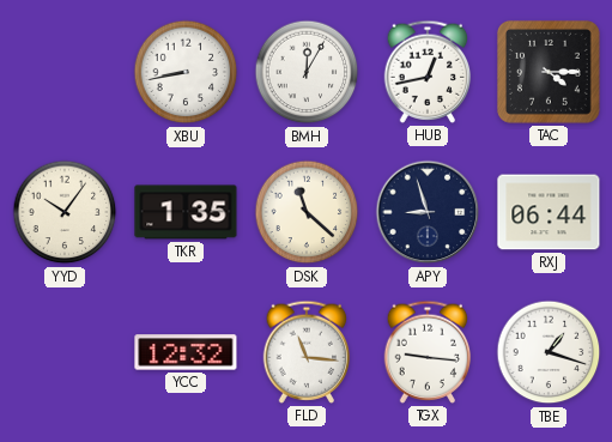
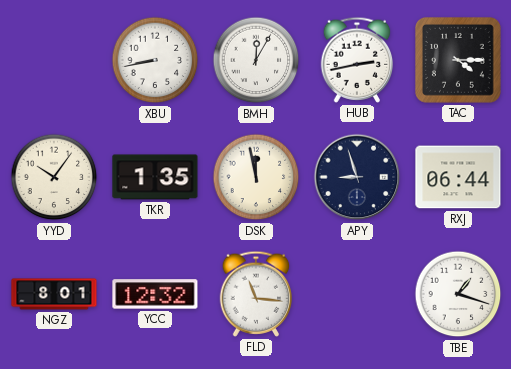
HUB: 12:43 -> 2:43
DSK: 11:22 -> 11:58
NGZ: none -> 8:01
TGX: 9:16 -> none
